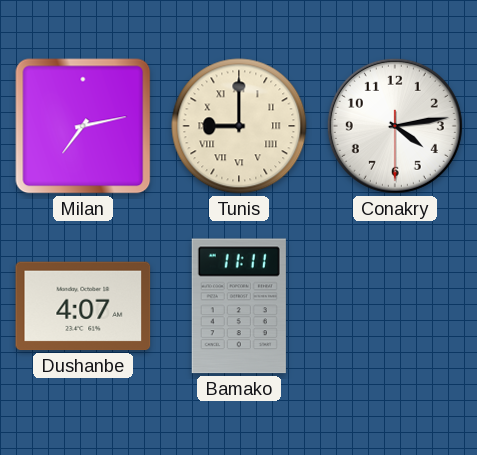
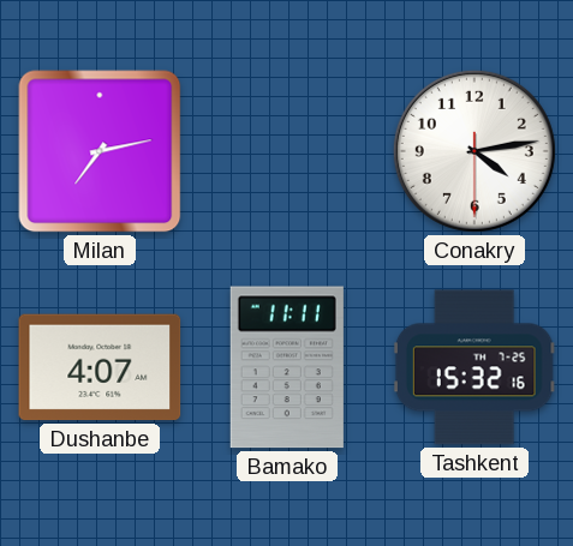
Tunis: 9:00 -> none
Tashkent: none -> 15:32
